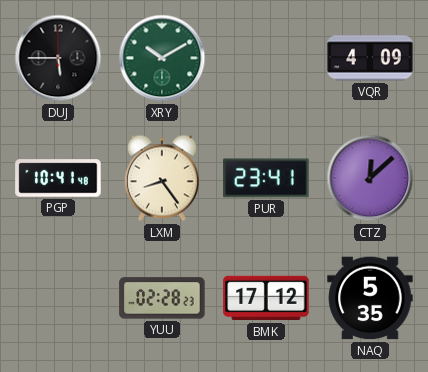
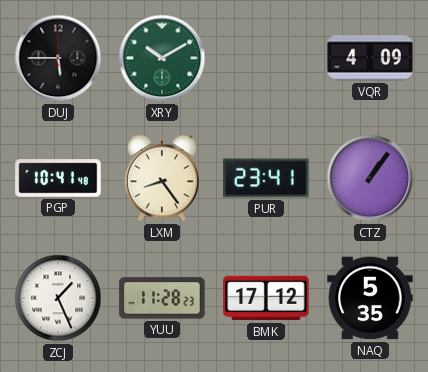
CTZ: 12:08 -> 1:06
ZCJ: none -> 1:26
YUU: 02:28 -> 11:28
